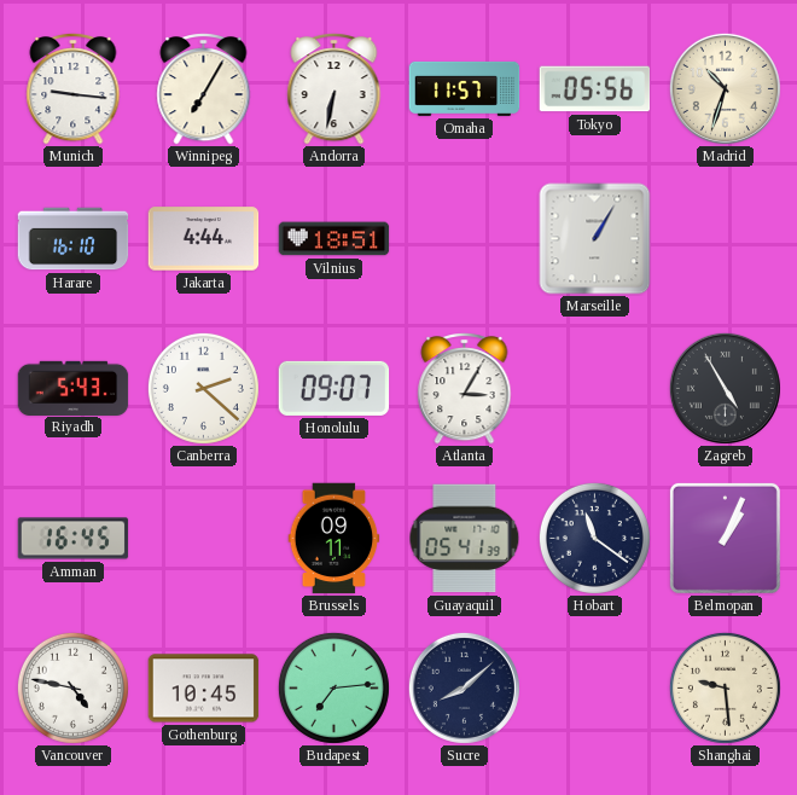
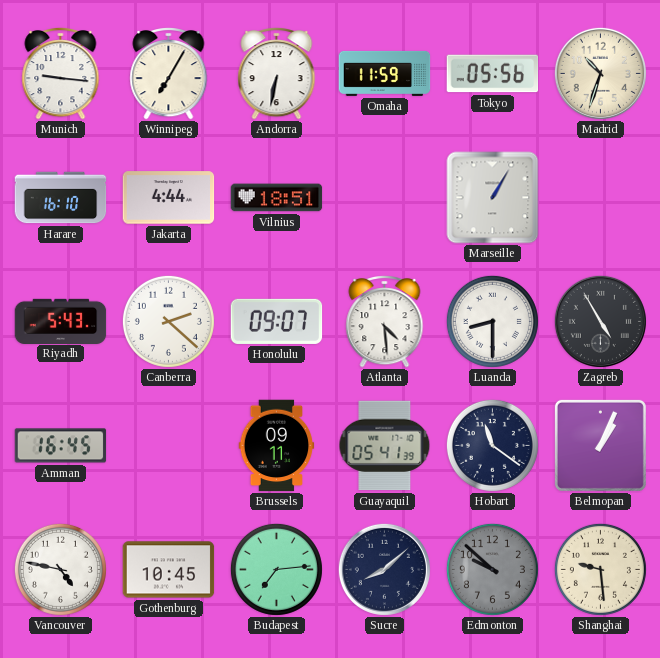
Omaha: 11:57 -> 11:59
Atlanta: 3:05 -> 4:29
Luanda: none -> 8:30
Edmonton: none -> 9:52
